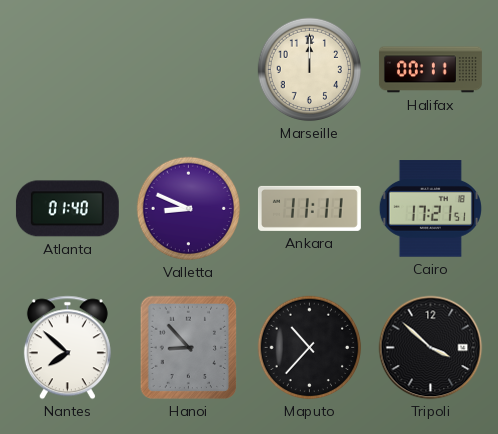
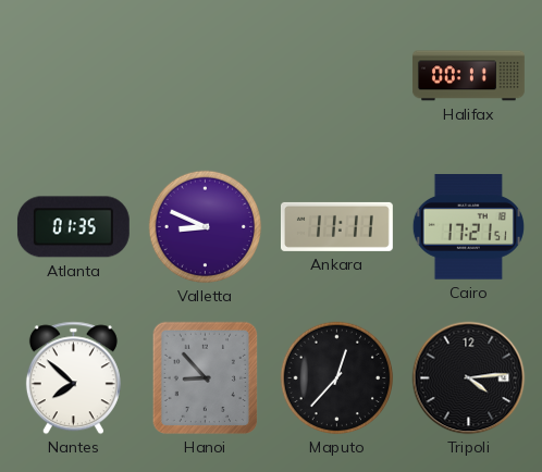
Marseille: 12:00 -> none
Atlanta: 01:40 -> 01:35
Maputo: 10:37 -> 12:37
Tripoli: 3:52 -> 4:14
